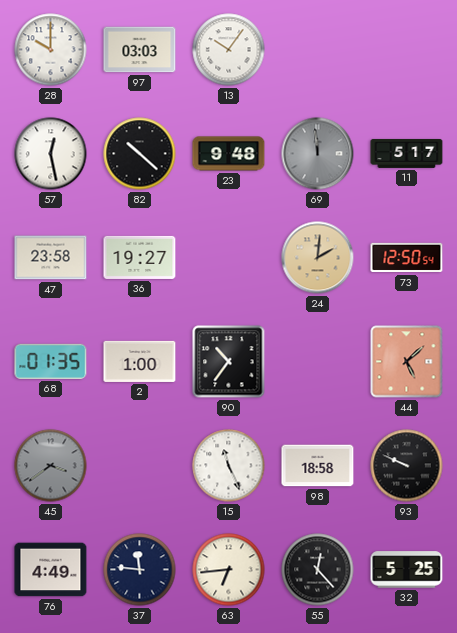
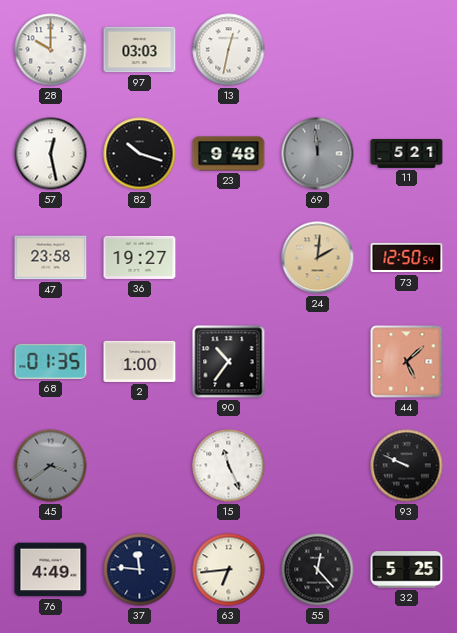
13: 10:06 -> 12:32
82: 10:22 -> 10:18
11: 5:17 -> 5:21
98: 18:58 -> none
